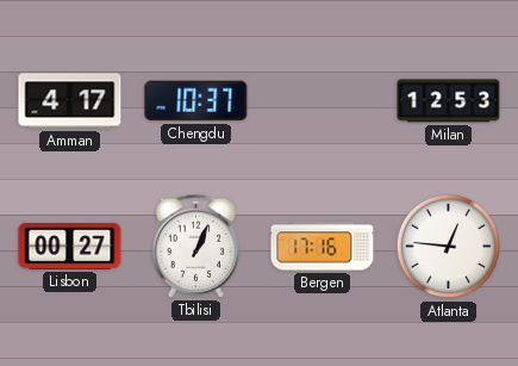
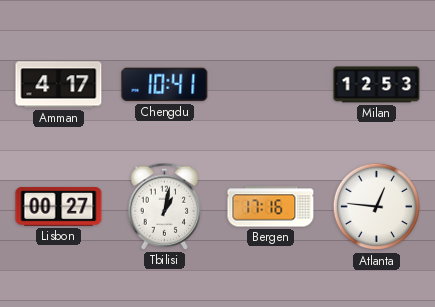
Chengdu: 10:37 -> 10:41
Tbilisi: 1:04 -> 1:02
